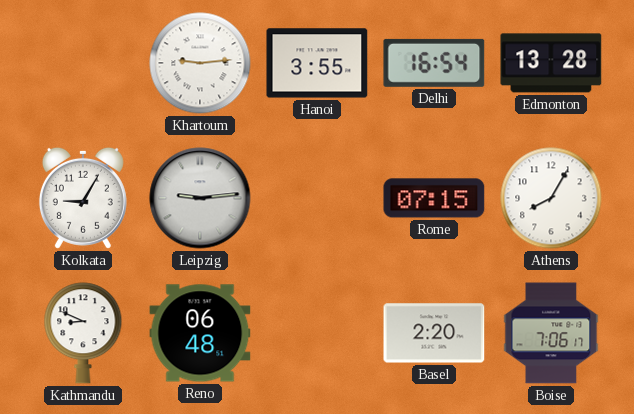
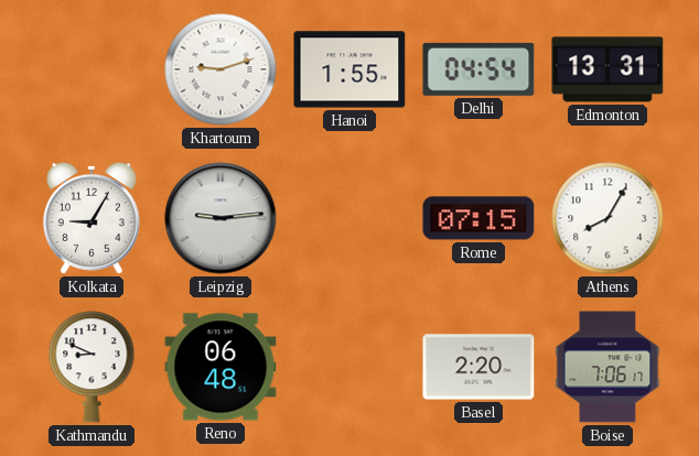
Khartoum: 9:14 -> 9:12
Hanoi: 3:55 -> 1:55
Delhi: 16:54 -> 04:54
Edmonton: 13:28 -> 13:31
